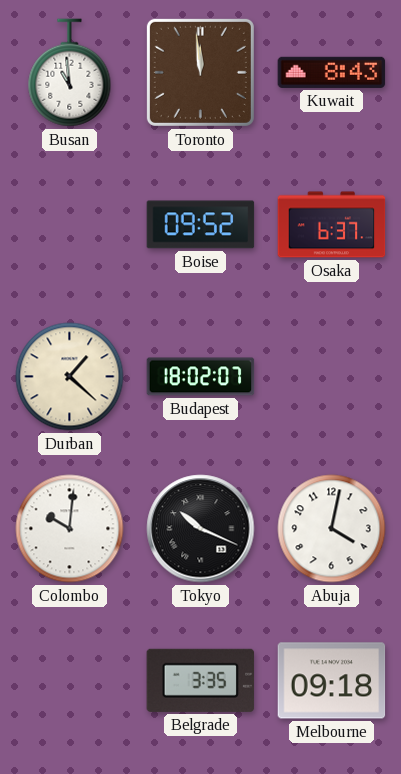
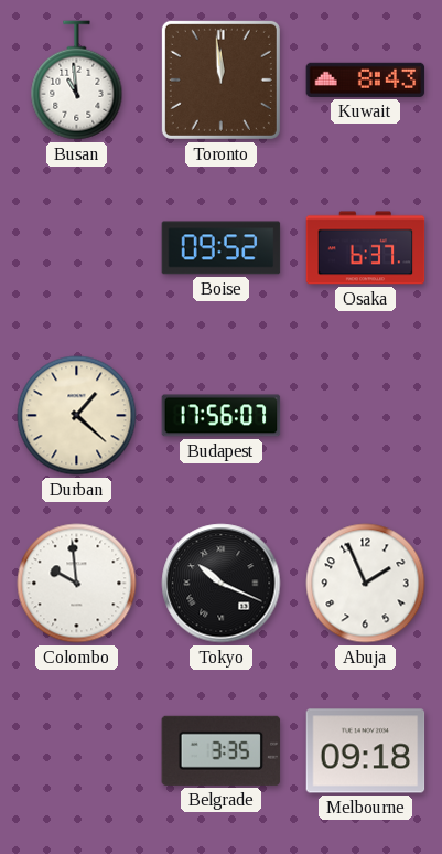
Budapest: 18:02 -> 17:56
Colombo: 10:01 -> 9:59
Abuja: 4:02 -> 1:56
